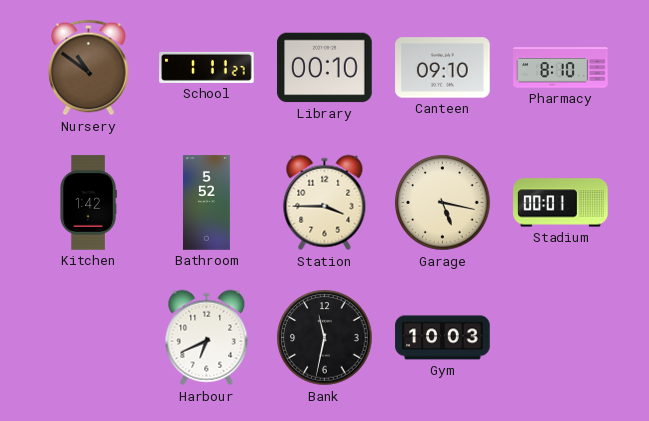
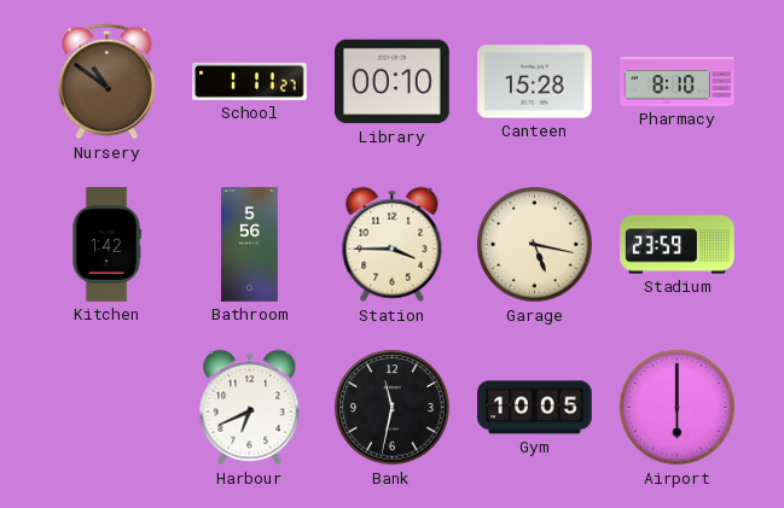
Canteen: 09:10 -> 15:28
Bathroom: 5:52 -> 5:56
Stadium: 00:01 -> 23:59
Gym: 10:03 -> 10:05
Airport: none -> 6:00
